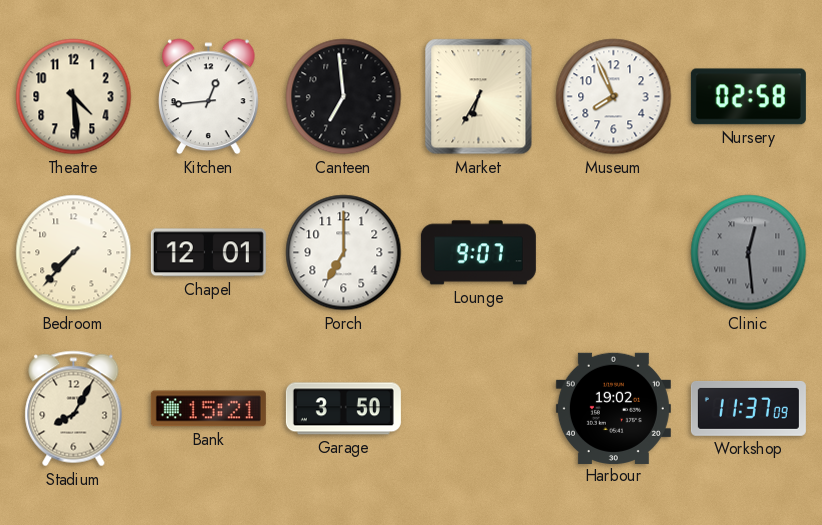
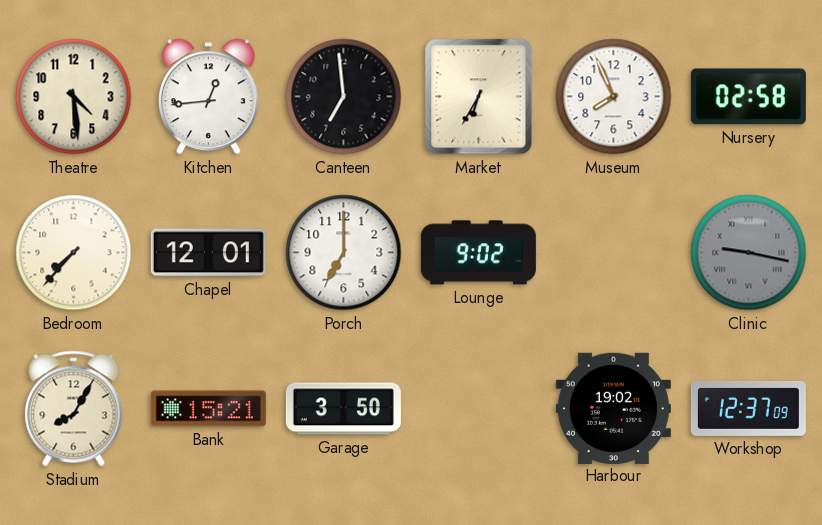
Lounge: 9:07 -> 9:02
Clinic: 12:29 -> 9:17
Workshop: 11:37 -> 12:37
